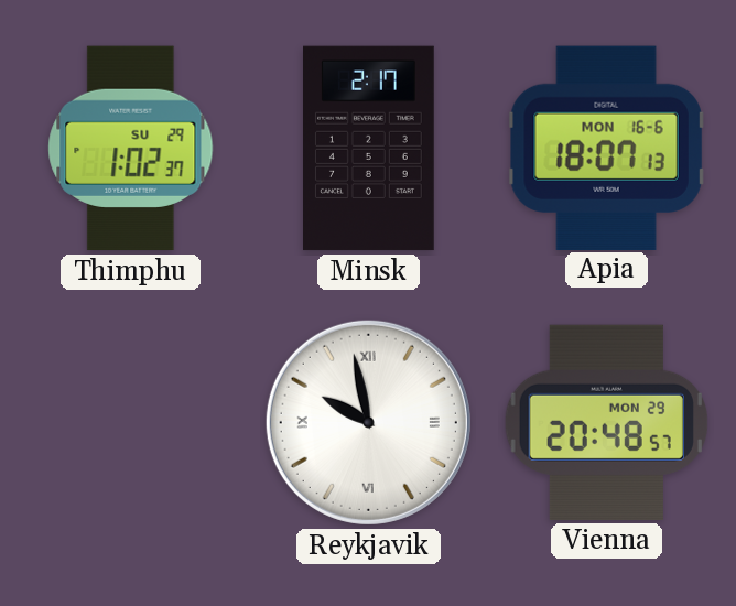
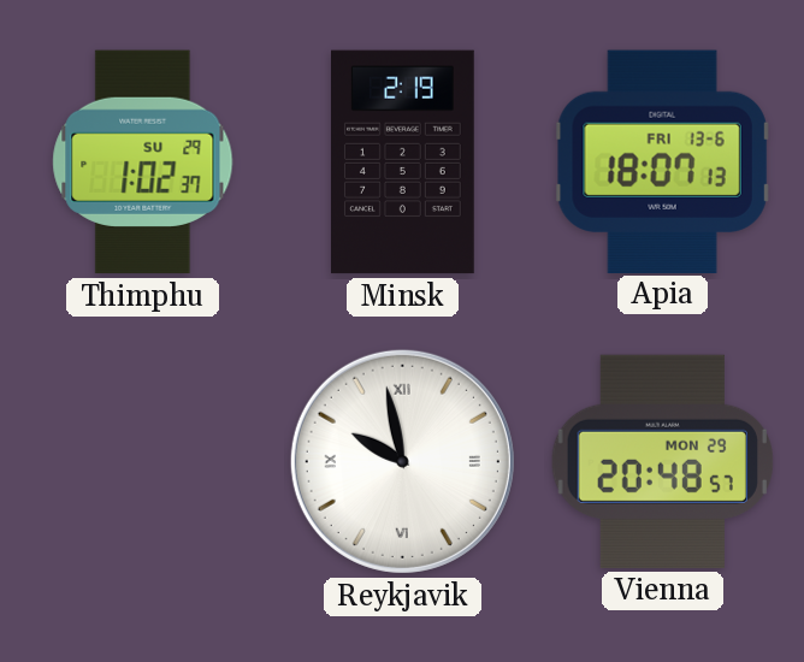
Minsk: 2:17 -> 2:19
Apia date: MON 16-6 -> FRI 13-6
